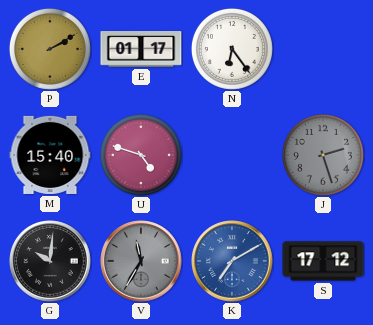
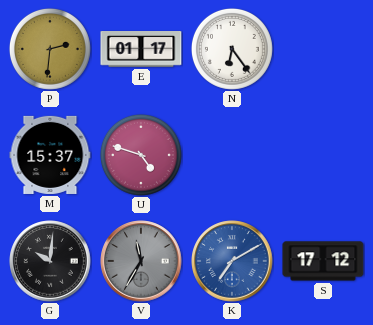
P: 2:10 -> 2:31
M: 15:40 -> 15:37
J: 2:27 -> none
